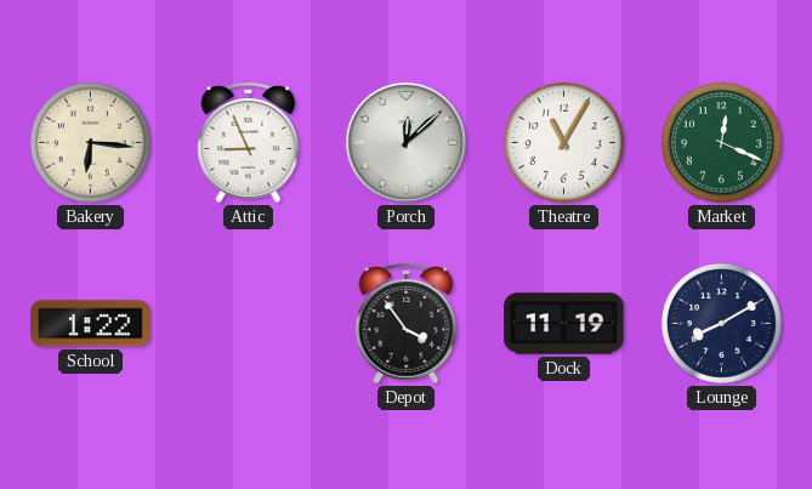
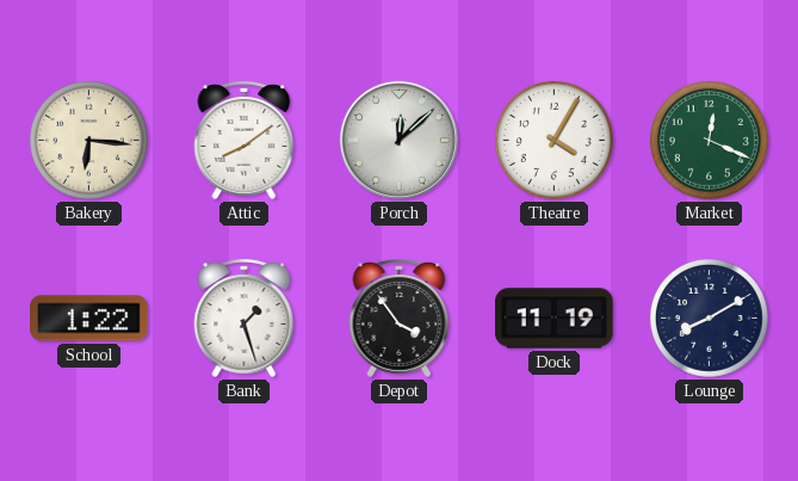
Attic: 8:56 -> 8:09
Theatre: 11:05 -> 4:05
Bank: none -> 1:27
